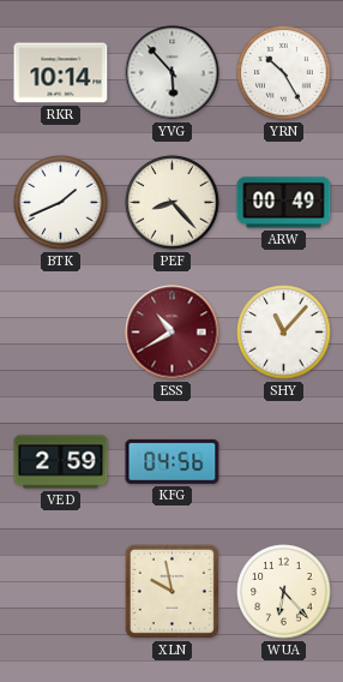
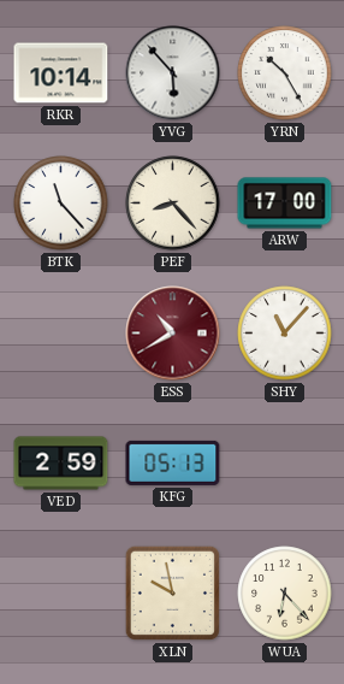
BTK: 1:41 -> 11:23
ARW: 00:49 -> 17:00
KFG: 04:56 -> 05:13
